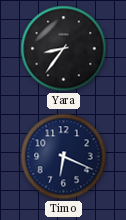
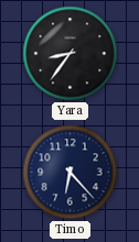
Timo: 6:19 -> 6:23
